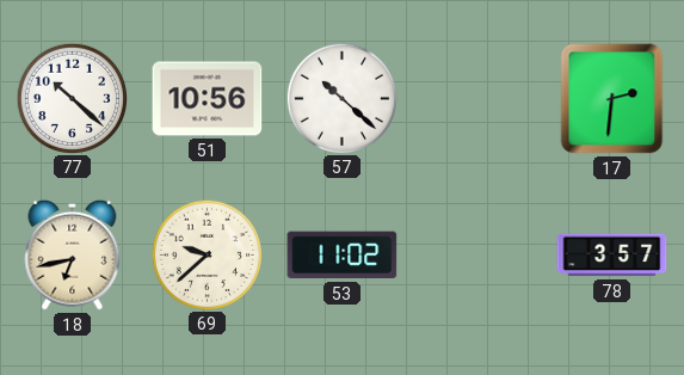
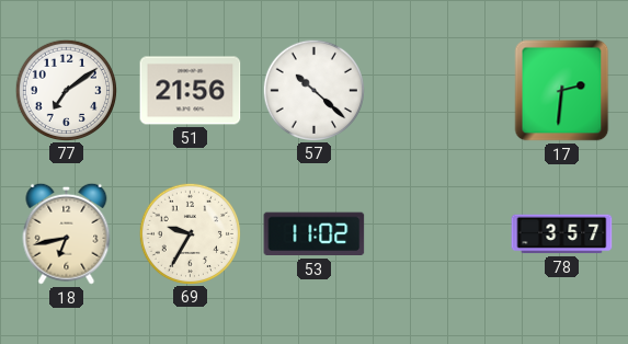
77: 10:22 -> 7:09
51: 10:56 -> 21:56
69: 9:38 -> 9:35
